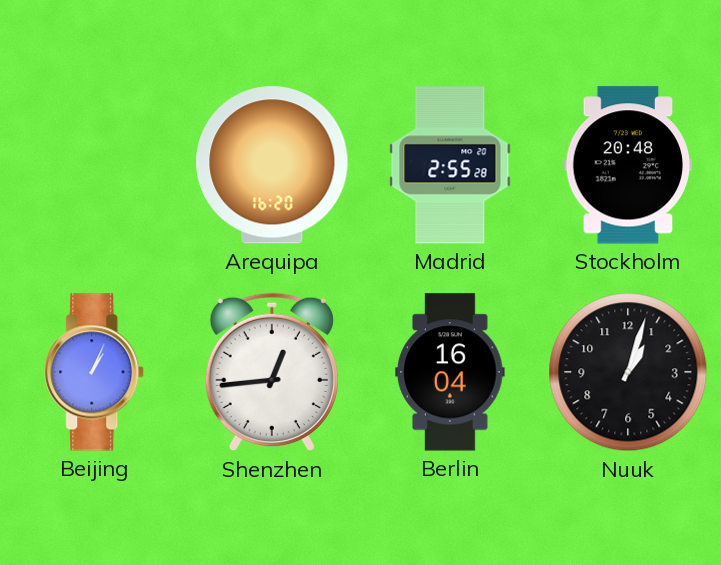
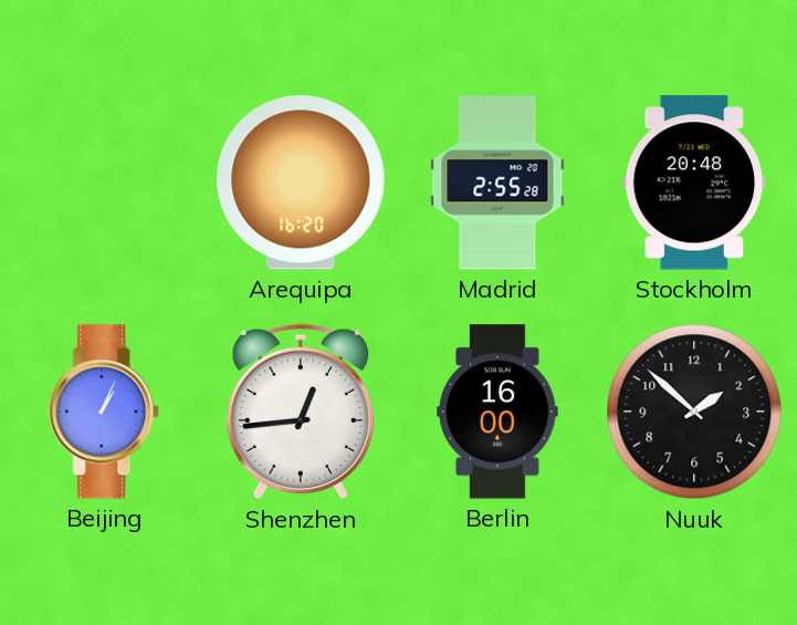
Berlin: 16:04 -> 16:00
Nuuk: 1:03 -> 1:52
